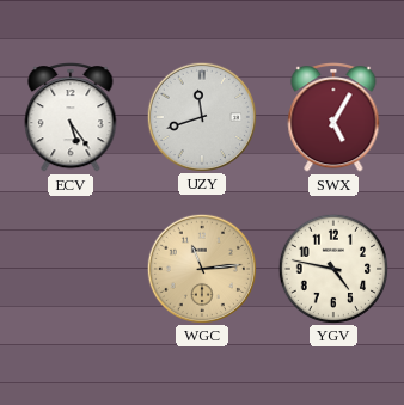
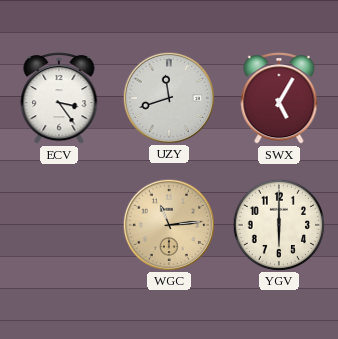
ECV: 5:24 -> 3:24
YGV: 4:47 -> 6:00
